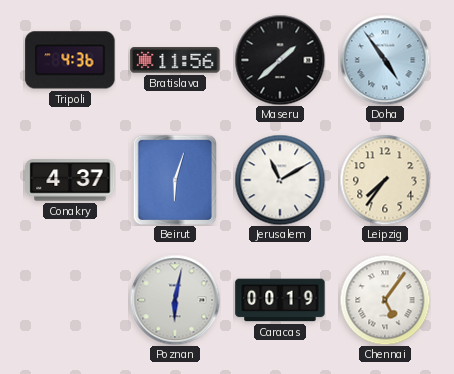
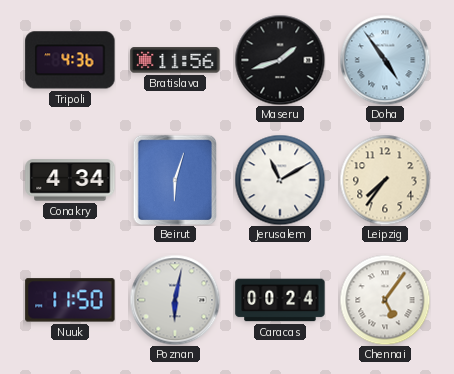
Maseru: 1:38 -> 1:42
Conakry: 4:37 -> 4:34
Nuuk: none -> 11:50
Caracas: 00:19 -> 00:24
